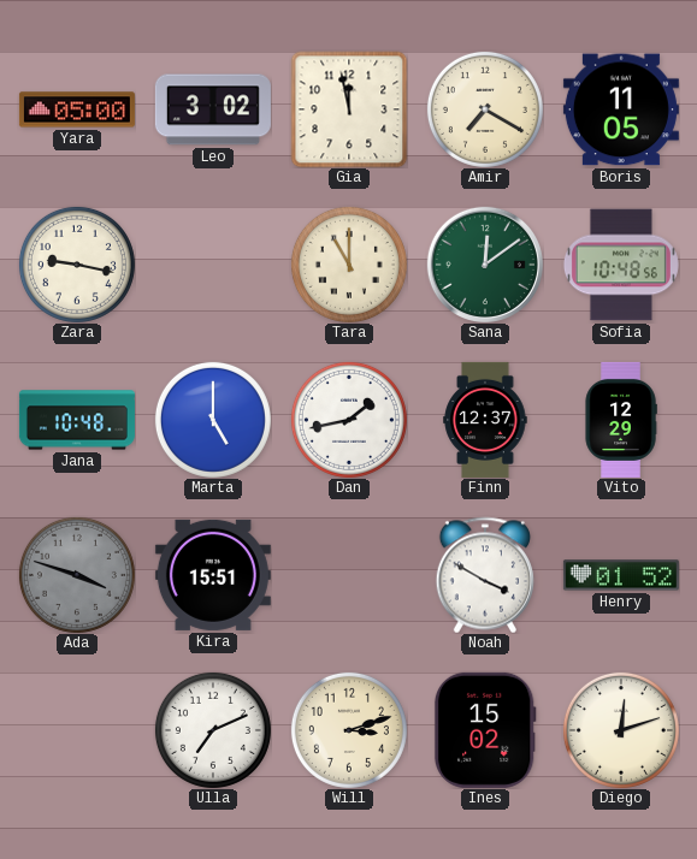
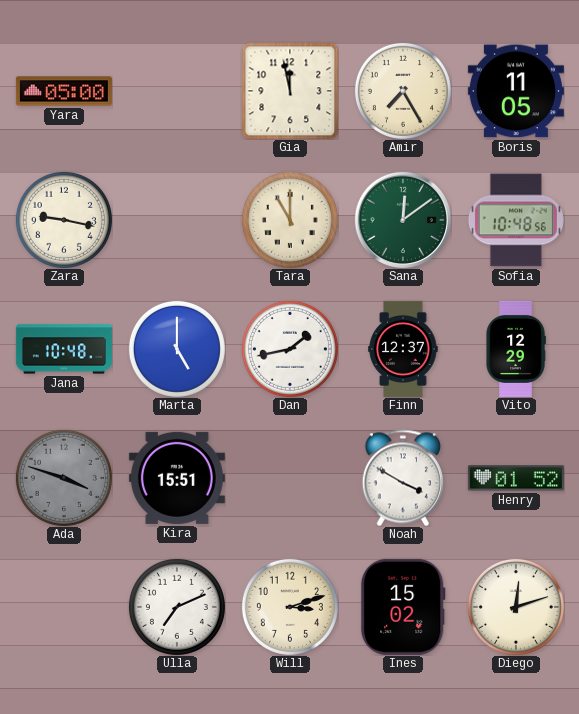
Leo: 3:02 -> none
Amir: 7:20 -> 7:25
